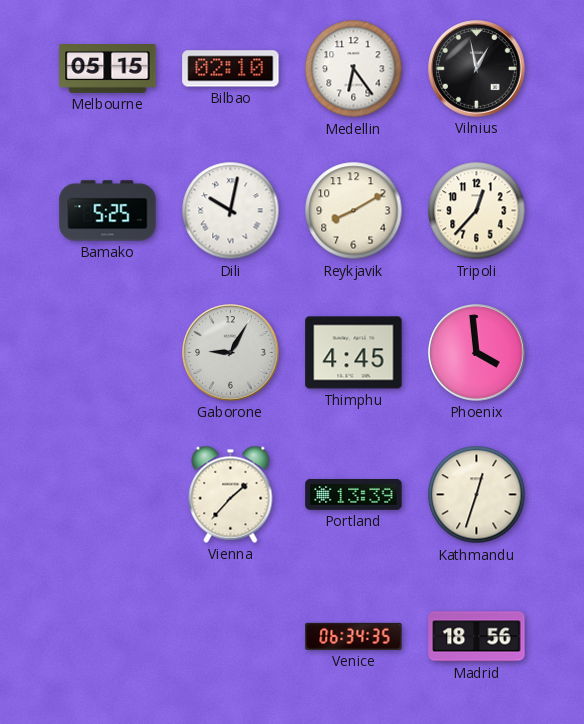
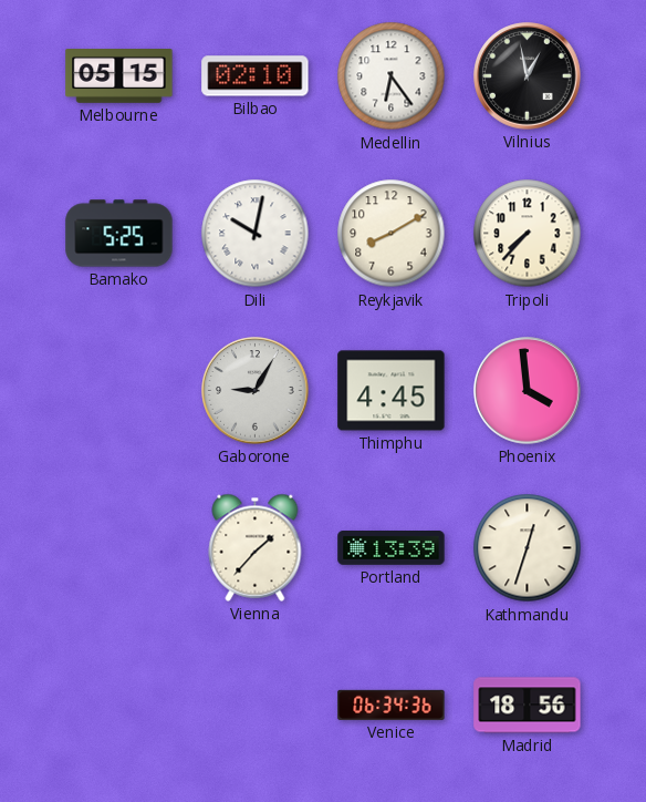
Tripoli: 12:37 -> 7:37
Venice: 06:34:35 -> 06:34:36
